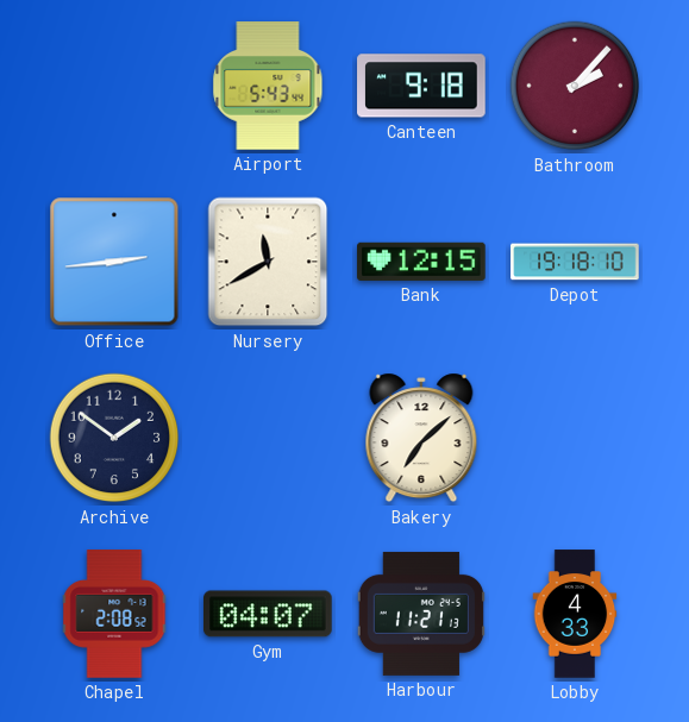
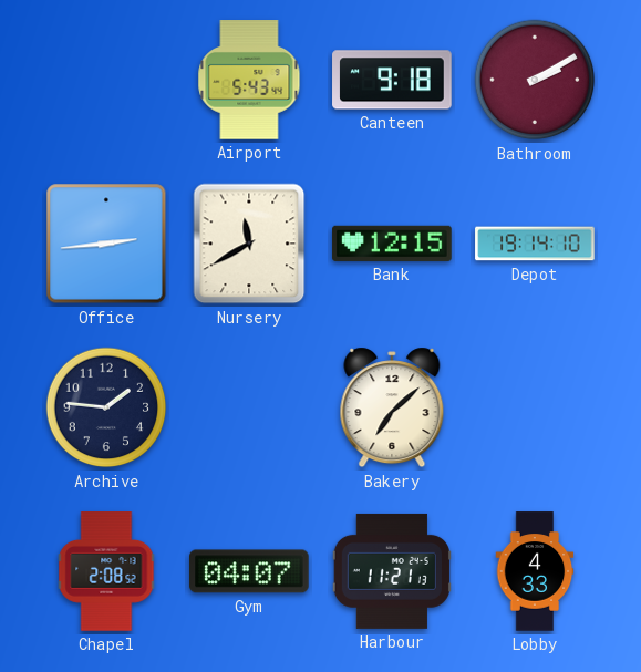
Bathroom: 2:07 -> 2:10
Depot: 19:18 -> 19:14
Archive: 1:51 -> 1:46
